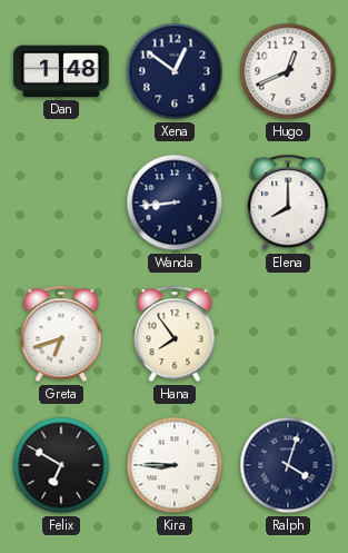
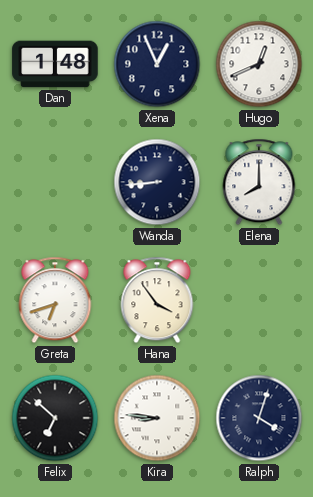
Xena: 12:51 -> 12:56
Hana: 7:54 -> 3:54
Felix: 6:50 -> 6:52
Kira: 8:45 -> 8:46
